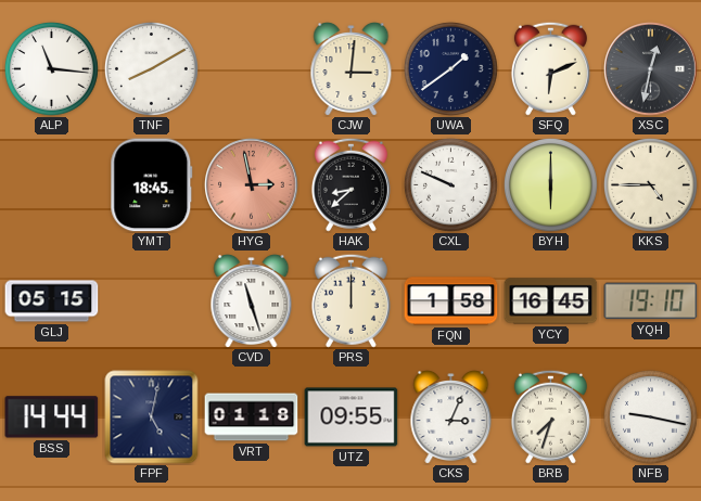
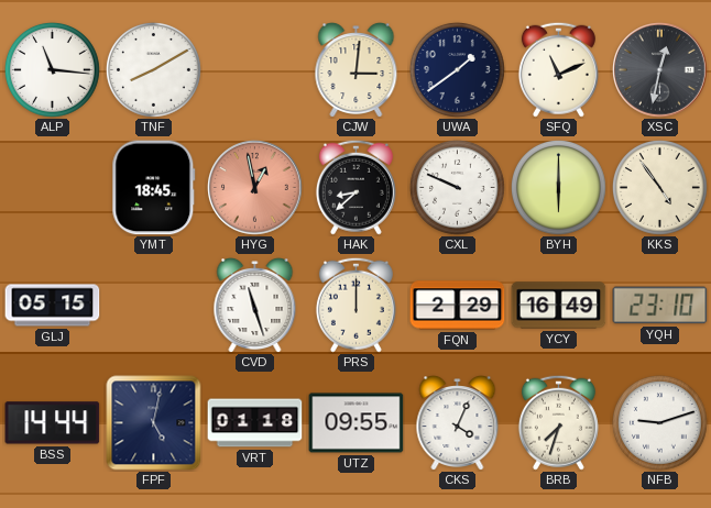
SFQ: 6:11 -> 11:11
HYG: 2:58 -> 12:58
KKS: 4:45 -> 4:54
FQN: 1:58 -> 2:29
YCY: 16:45 -> 16:49
YQH: 19:10 -> 23:10
CKS: 3:04 -> 4:04
NFB: 9:17 -> 9:12
